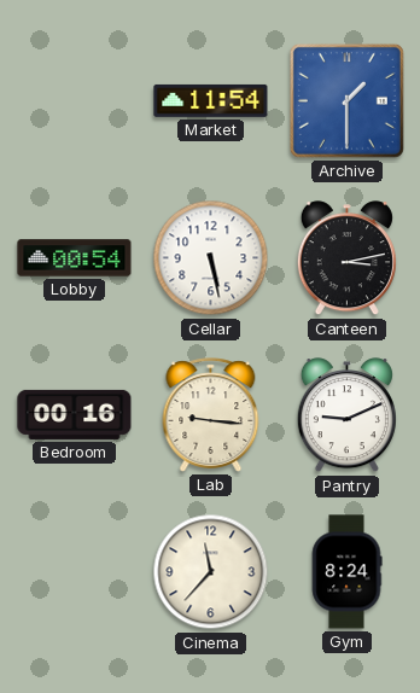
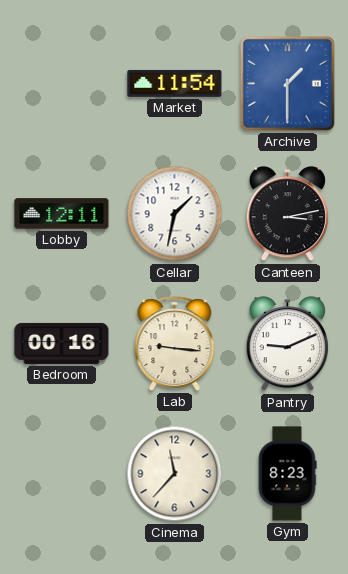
Lobby: 00:54 -> 12:11
Cellar: 5:28 -> 1:32
Gym: 8:24 -> 8:23
